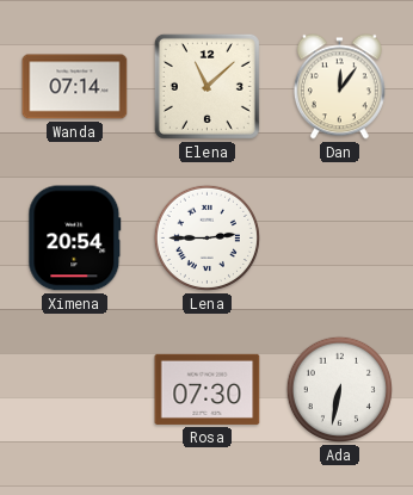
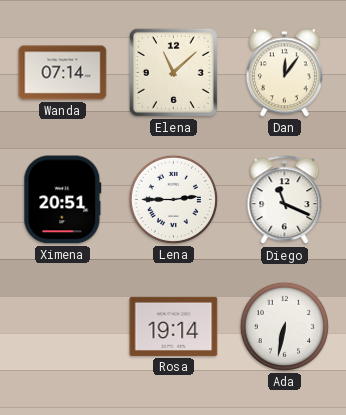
Ximena: 20:54 -> 20:51
Diego: none -> 11:19
Rosa: 07:30 -> 19:14
